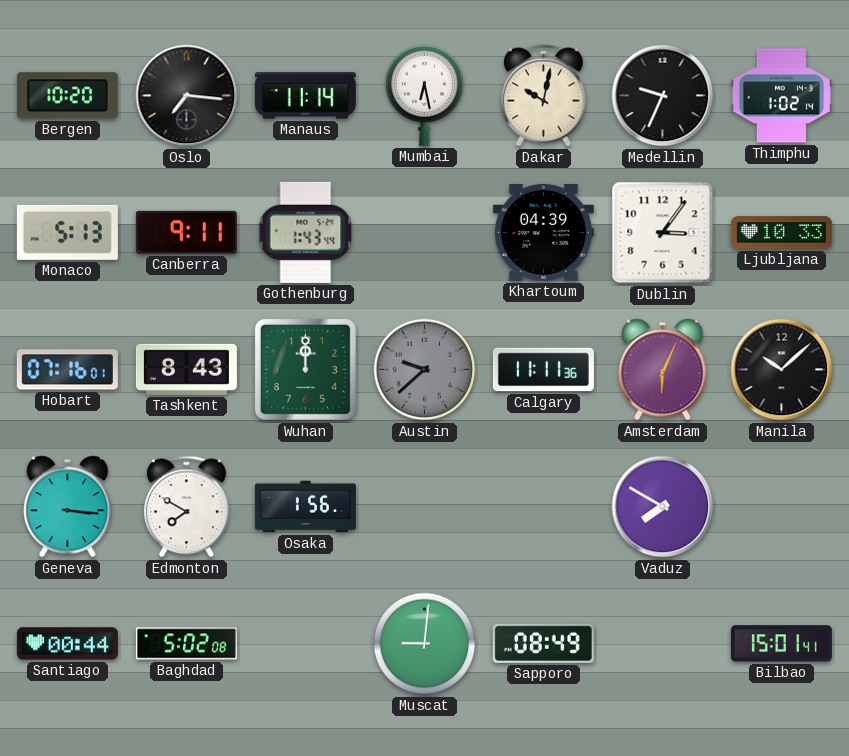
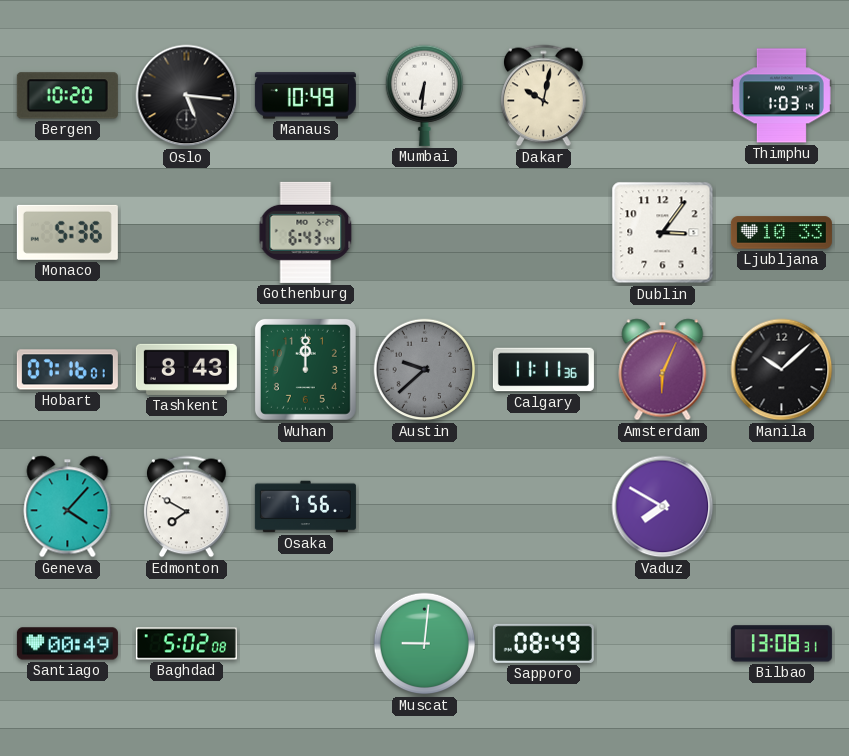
Oslo: 7:16 -> 5:16
Manaus: 11:14 -> 10:49
Mumbai: 6:28 -> 6:31
Medellin: 9:34 -> none
Thimphu: 1:02 -> 1:03
Monaco: 5:13 -> 5:36
Canberra: 9:11 -> none
Gothenburg: 1:43 -> 6:43
Khartoum: 04:39 -> none
Geneva: 3:16 -> 4:07
Osaka: 1:56 -> 7:56
Santiago: 00:44 -> 00:49
Bilbao: 15:01 -> 13:08
